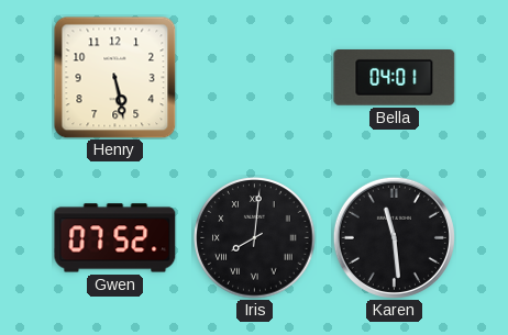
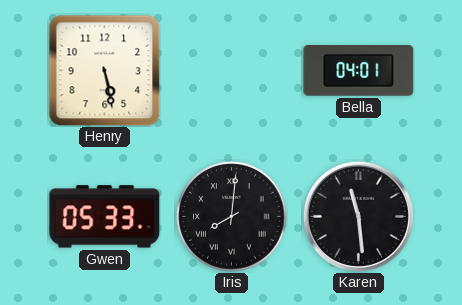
Gwen: 07:52 -> 05:33
